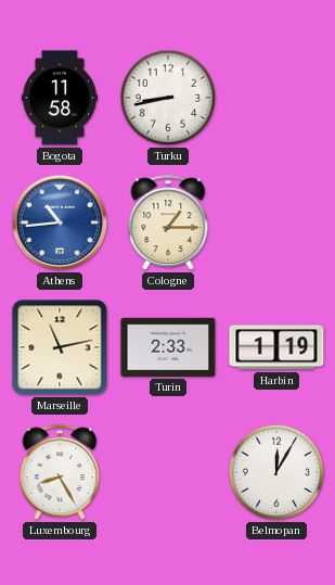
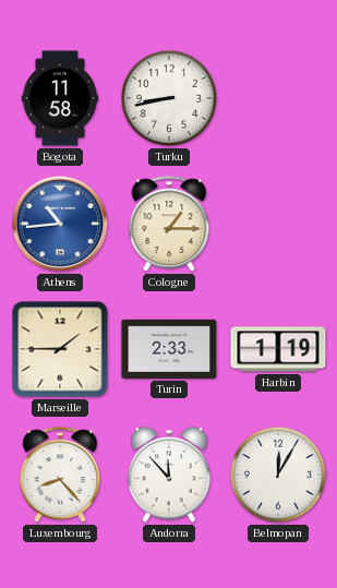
Marseille: 11:13 -> 1:45
Luxembourg: 8:25 -> 8:23
Andorra: none -> 11:53
